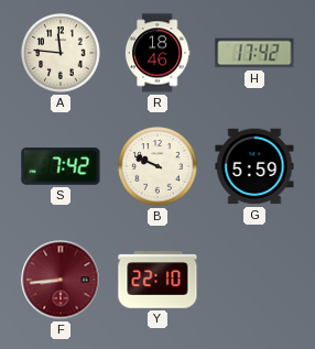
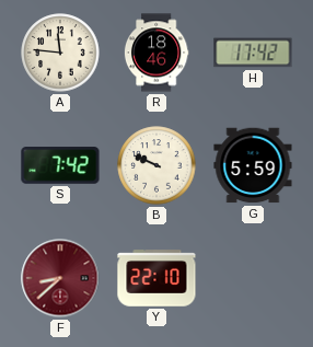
F: 8:44 -> 8:38
